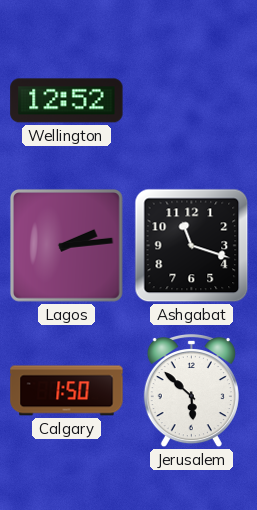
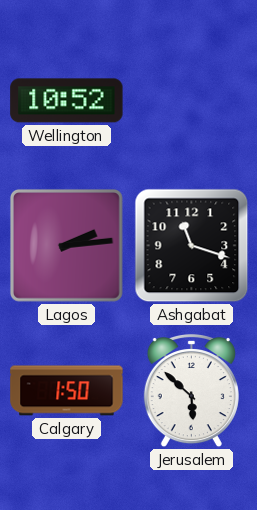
Wellington: 12:52 -> 10:52
